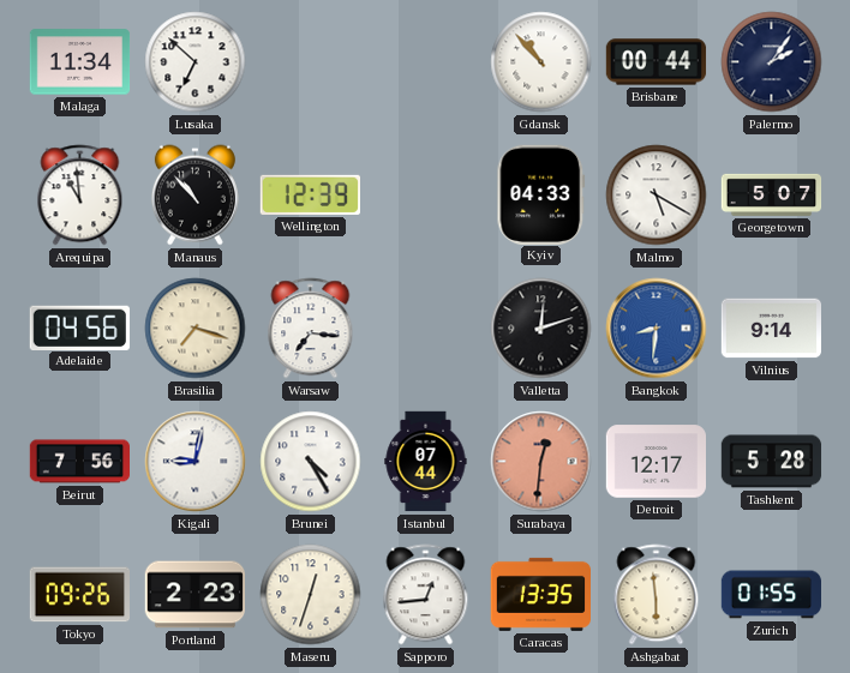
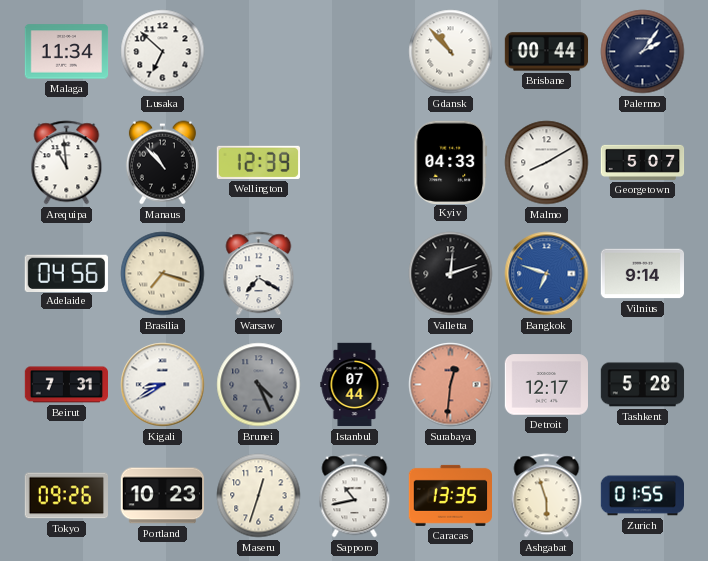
Malmo: 5:20 -> 8:10
Warsaw: 7:16 -> 7:20
Bangkok: 8:31 -> 6:48
Beirut: 7:56 -> 7:31
Kigali: 9:02 -> 8:40
Brunei: 4:25 -> 4:26
Brunei dial: white -> grey
Portland: 2:23 -> 10:23
Sapporo: 12:44 -> 10:43
Ashgabat: 5:59 -> 5:57
